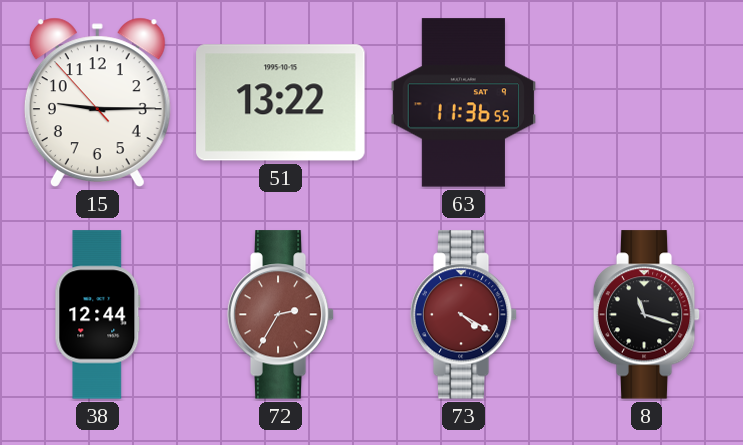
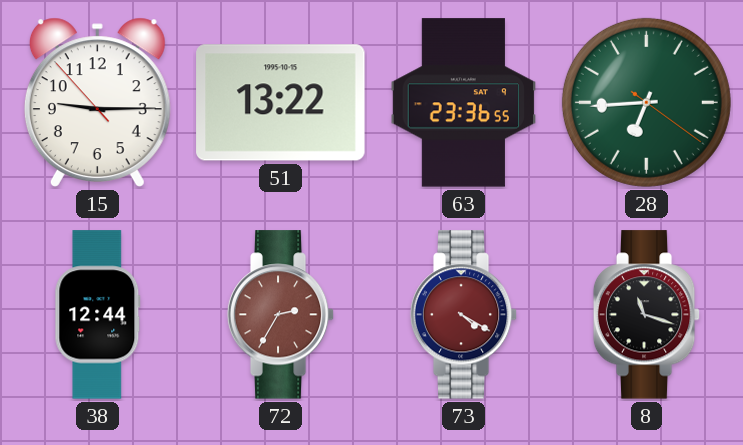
63: 11:36 -> 23:36
28: none -> 6:44
